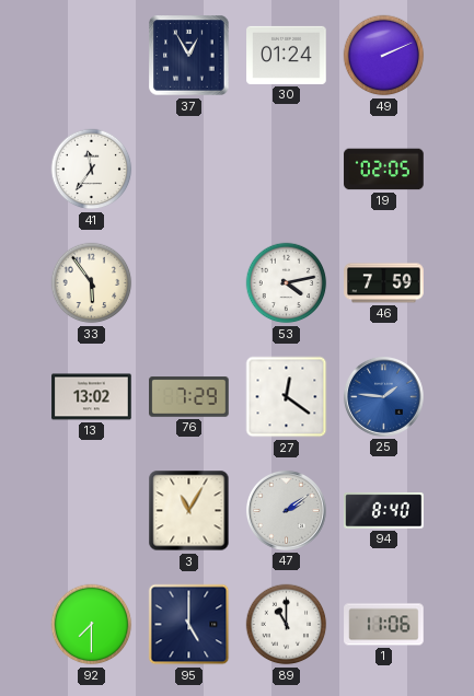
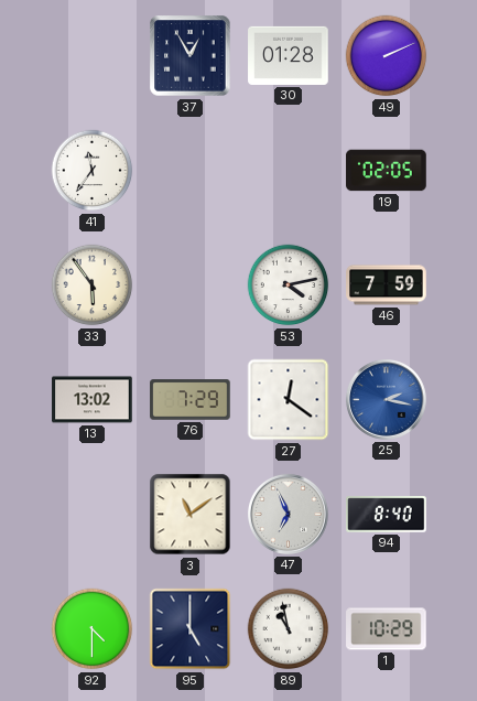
30: 01:24 -> 01:28
25: 1:46 -> 2:17
3: 11:05 -> 11:09
47: 2:09 -> 6:56
92: 7:30 -> 4:30
89: 11:00 -> 10:58
1: 11:06 -> 10:29
